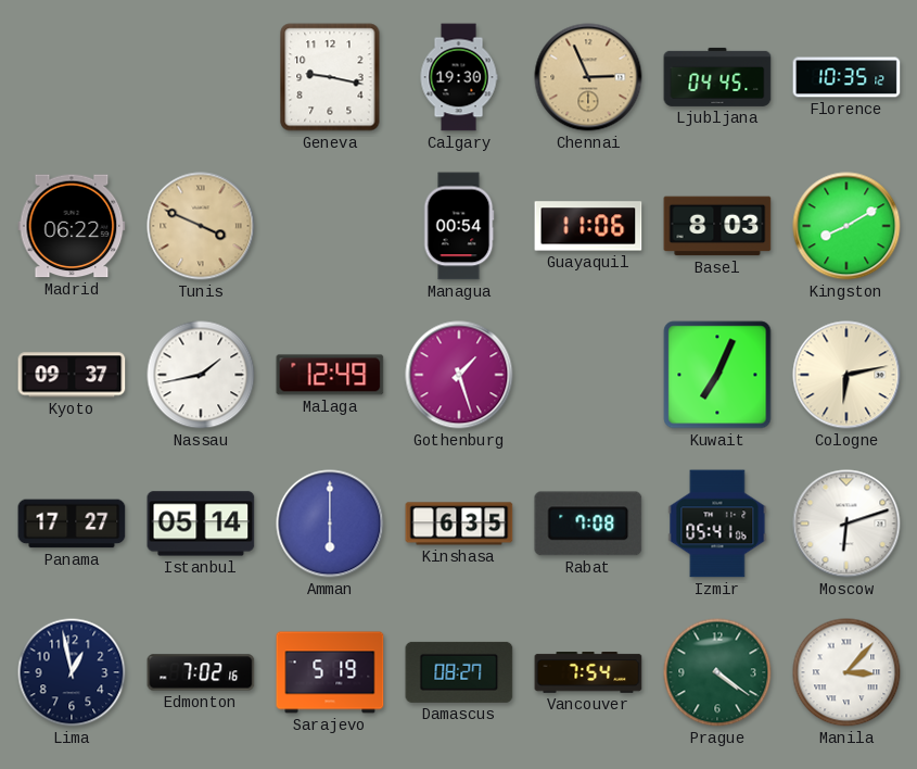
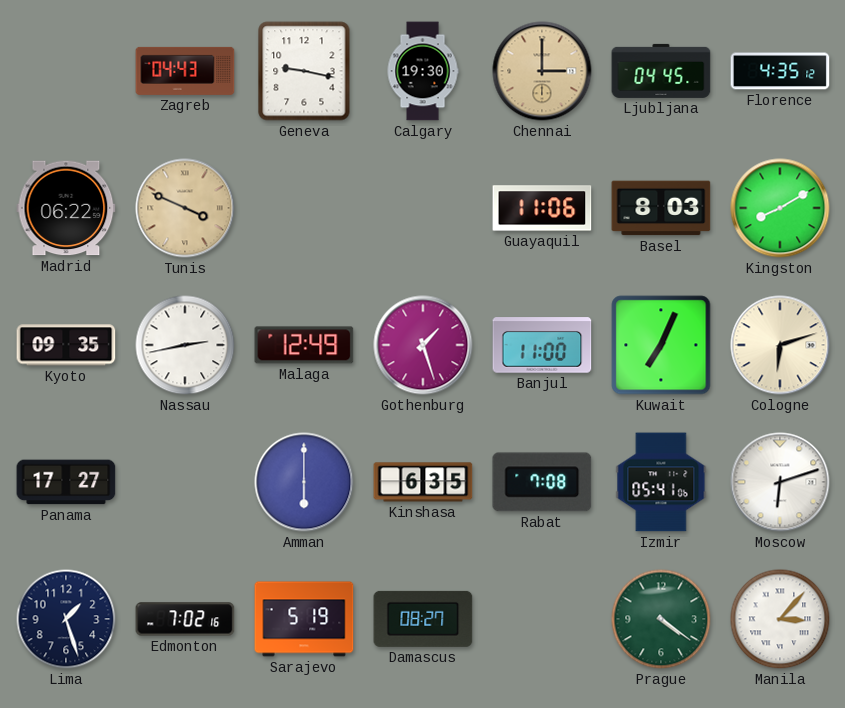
Zagreb: none -> 04:43
Chennai: 2:56 -> 3:00
Florence: 10:35 -> 4:35
Managua: 00:54 -> none
Kyoto: 09:37 -> 09:35
Nassau: 1:43 -> 2:43
Banjul: none -> 11:00
Cologne: 6:13 -> 6:12
Istanbul: 05:14 -> none
Lima: 12:58 -> 1:27
Vancouver: 7:54 -> none
